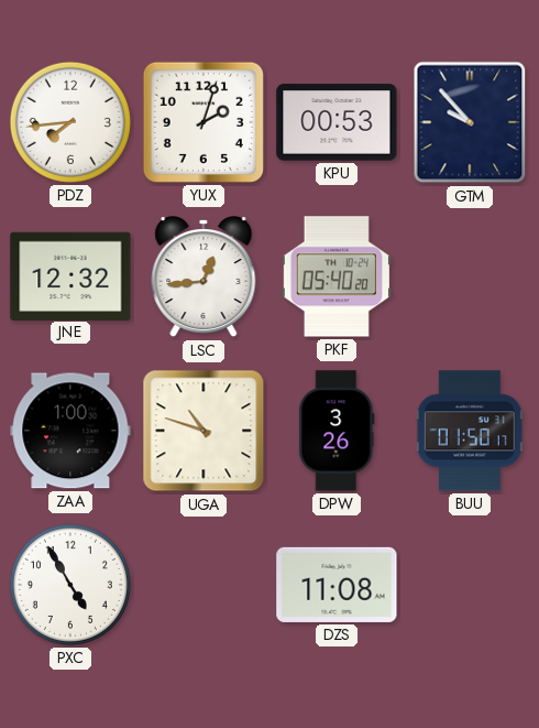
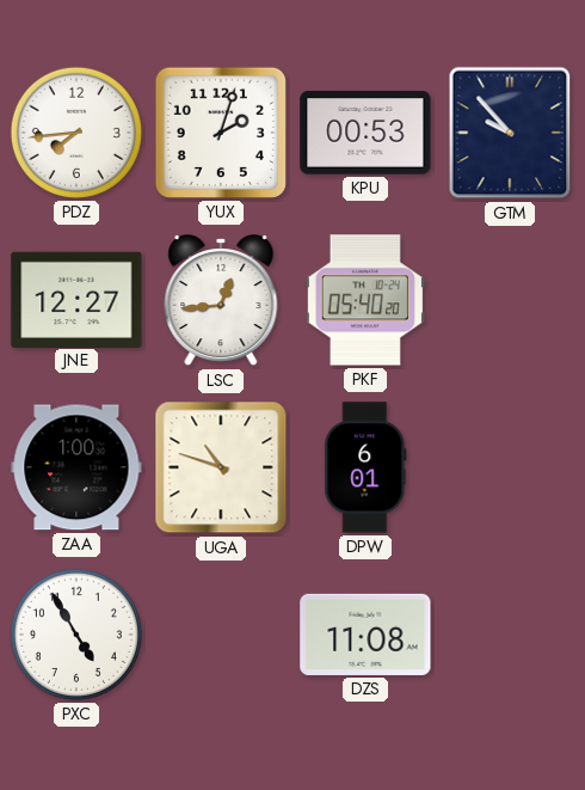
JNE: 12:32 -> 12:27
DPW: 3:26 -> 6:01
BUU: 01:50 -> none
